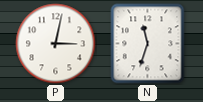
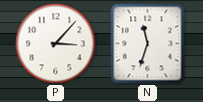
P: 3:02 -> 3:07
